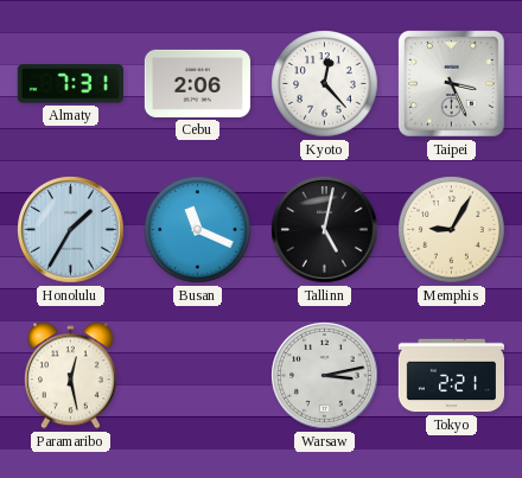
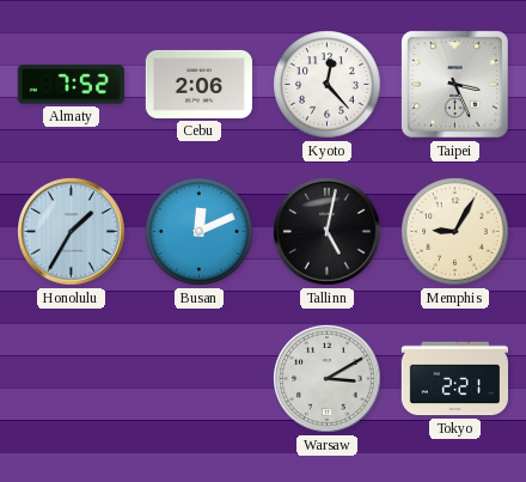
Almaty: 7:31 -> 7:52
Busan: 11:19 -> 12:11
Paramaribo: 12:28 -> none
Warsaw: 3:13 -> 3:10
